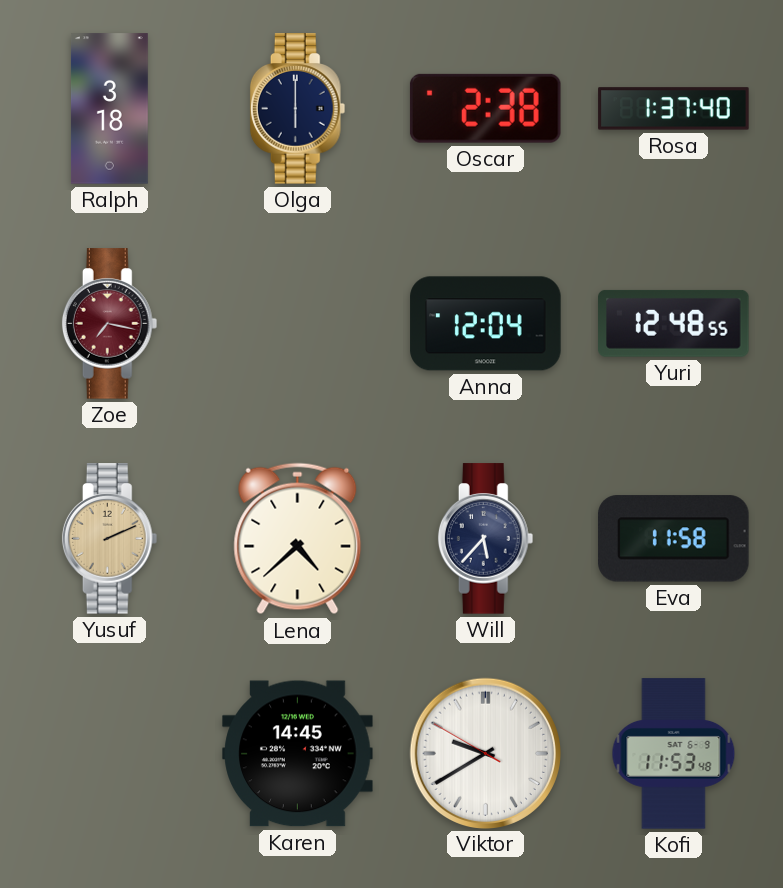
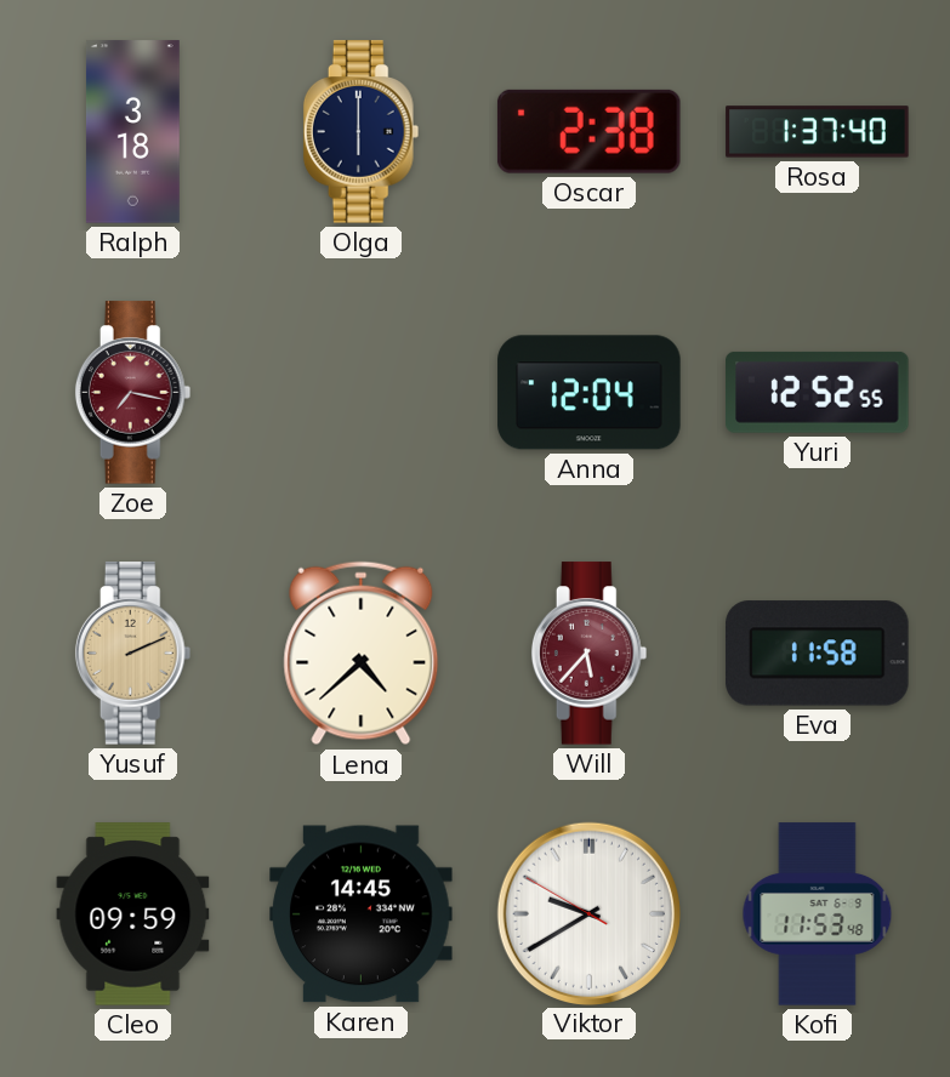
Yuri: 12:48 -> 12:52
Will dial: navy -> burgundy
Cleo: none -> 09:59
